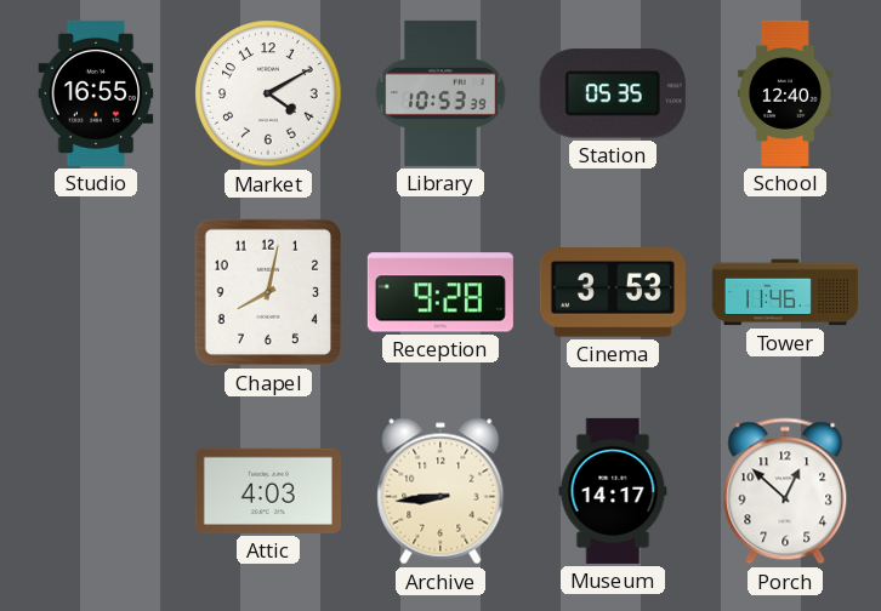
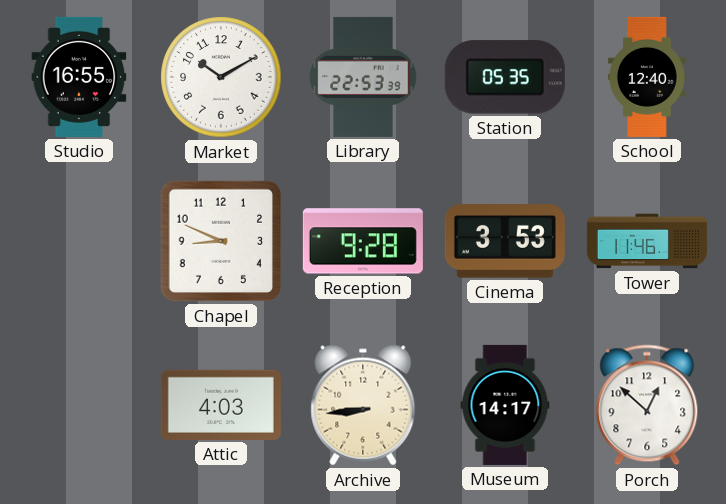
Market: 4:10 -> 10:10
Library: 10:53 -> 22:53
Chapel: 8:02 -> 8:49
